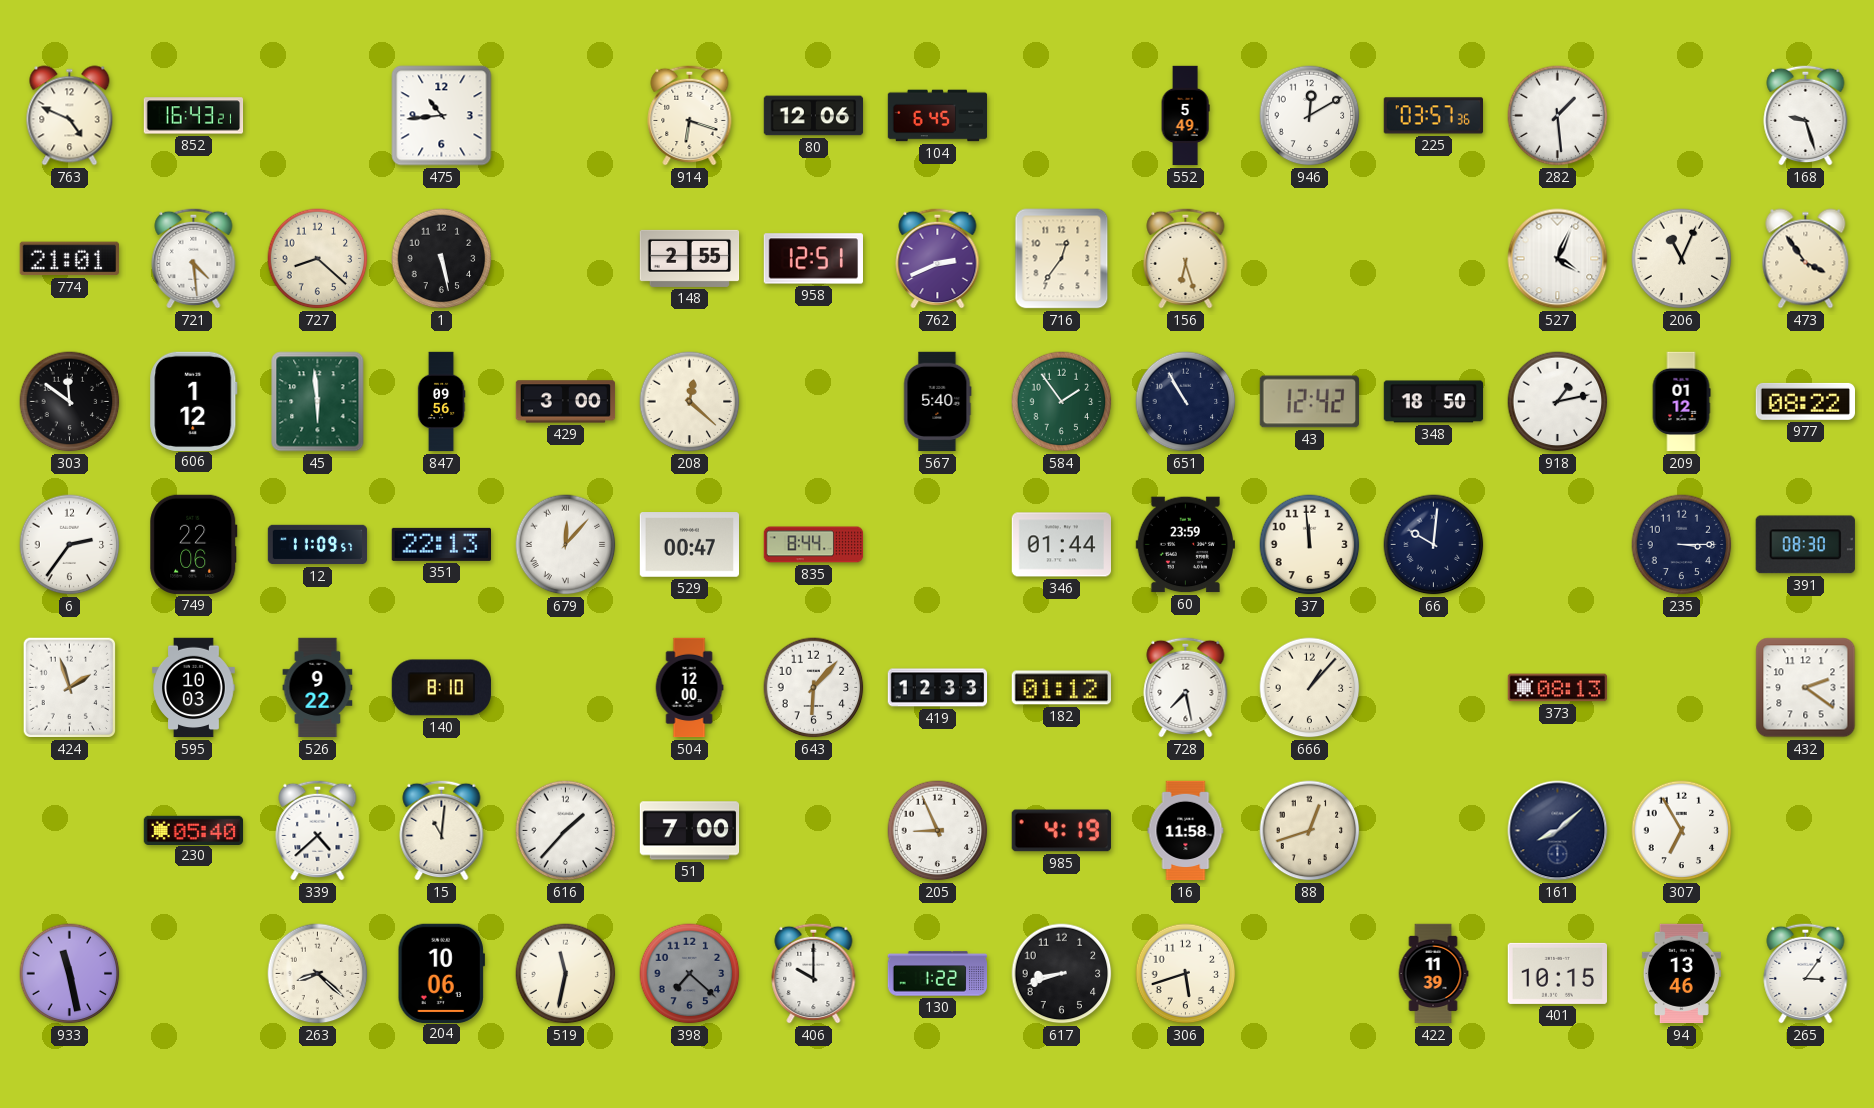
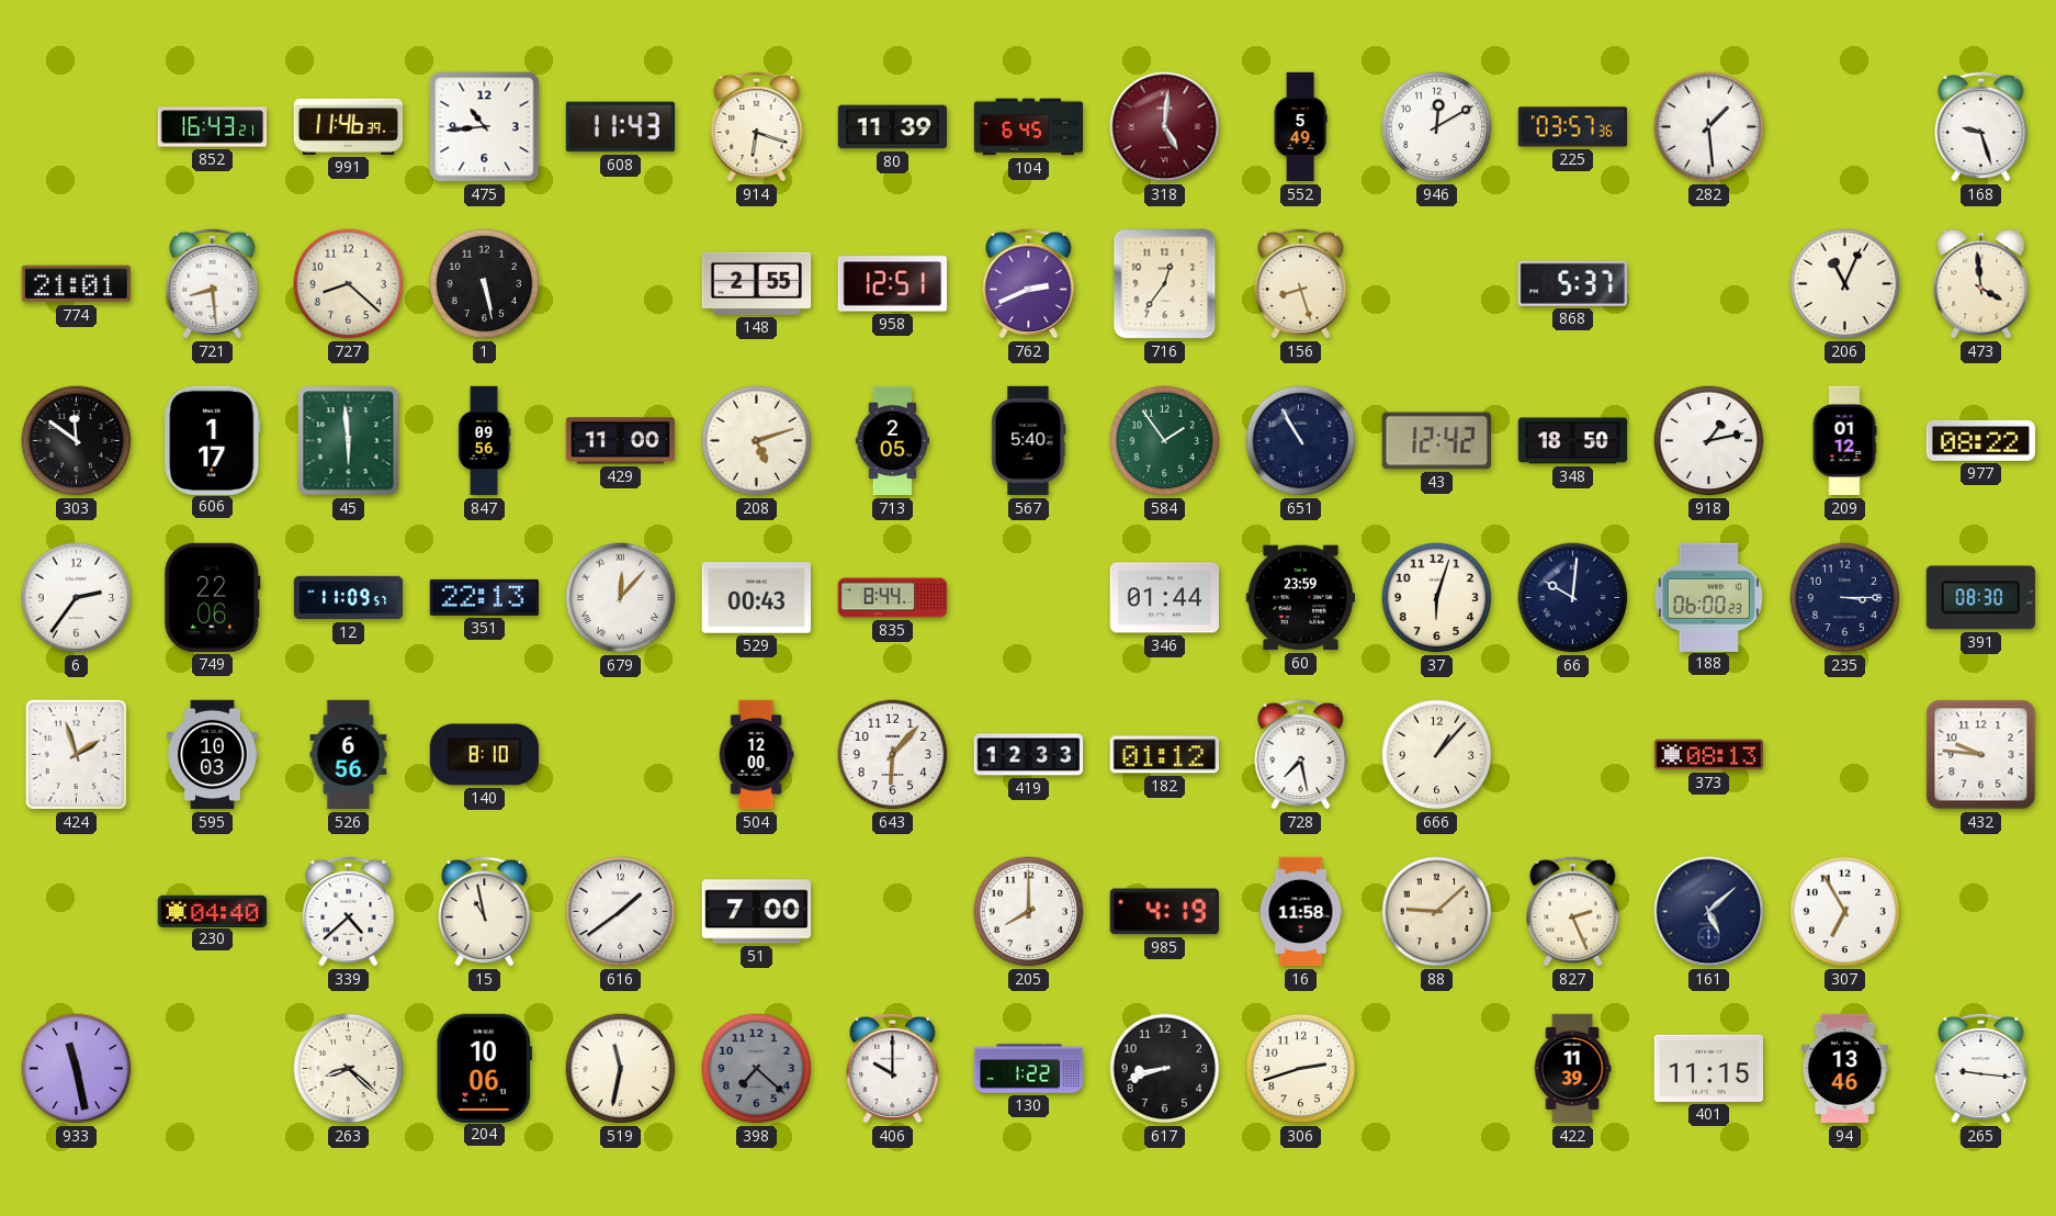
763: 4:49 -> none
991: none -> 11:46
608: none -> 11:43
80: 12:06 -> 11:39
318: none -> 5:01
721: 4:29 -> 8:29
156: 6:27 -> 8:27
868: none -> 5:37
527: 4:04 -> none
473: 3:54 -> 3:59
606: 1:12 -> 1:17
429: 3:00 -> 11:00
208: 12:22 -> 5:12
713: none -> 2:05
529: 00:47 -> 00:43
37: 11:59 -> 6:03
188: none -> 06:00
526: 9:22 -> 6:56
432: 2:21 -> 9:46
230: 05:40 -> 04:40
15: 11:01 -> 10:58
616: 1:37 -> 1:39
205: 8:56 -> 8:00
88: 12:42 -> 9:08
827: none -> 2:26
161: 8:08 -> 5:08
306: 5:42 -> 2:42
401: 10:15 -> 11:15
265: 3:06 -> 9:16
